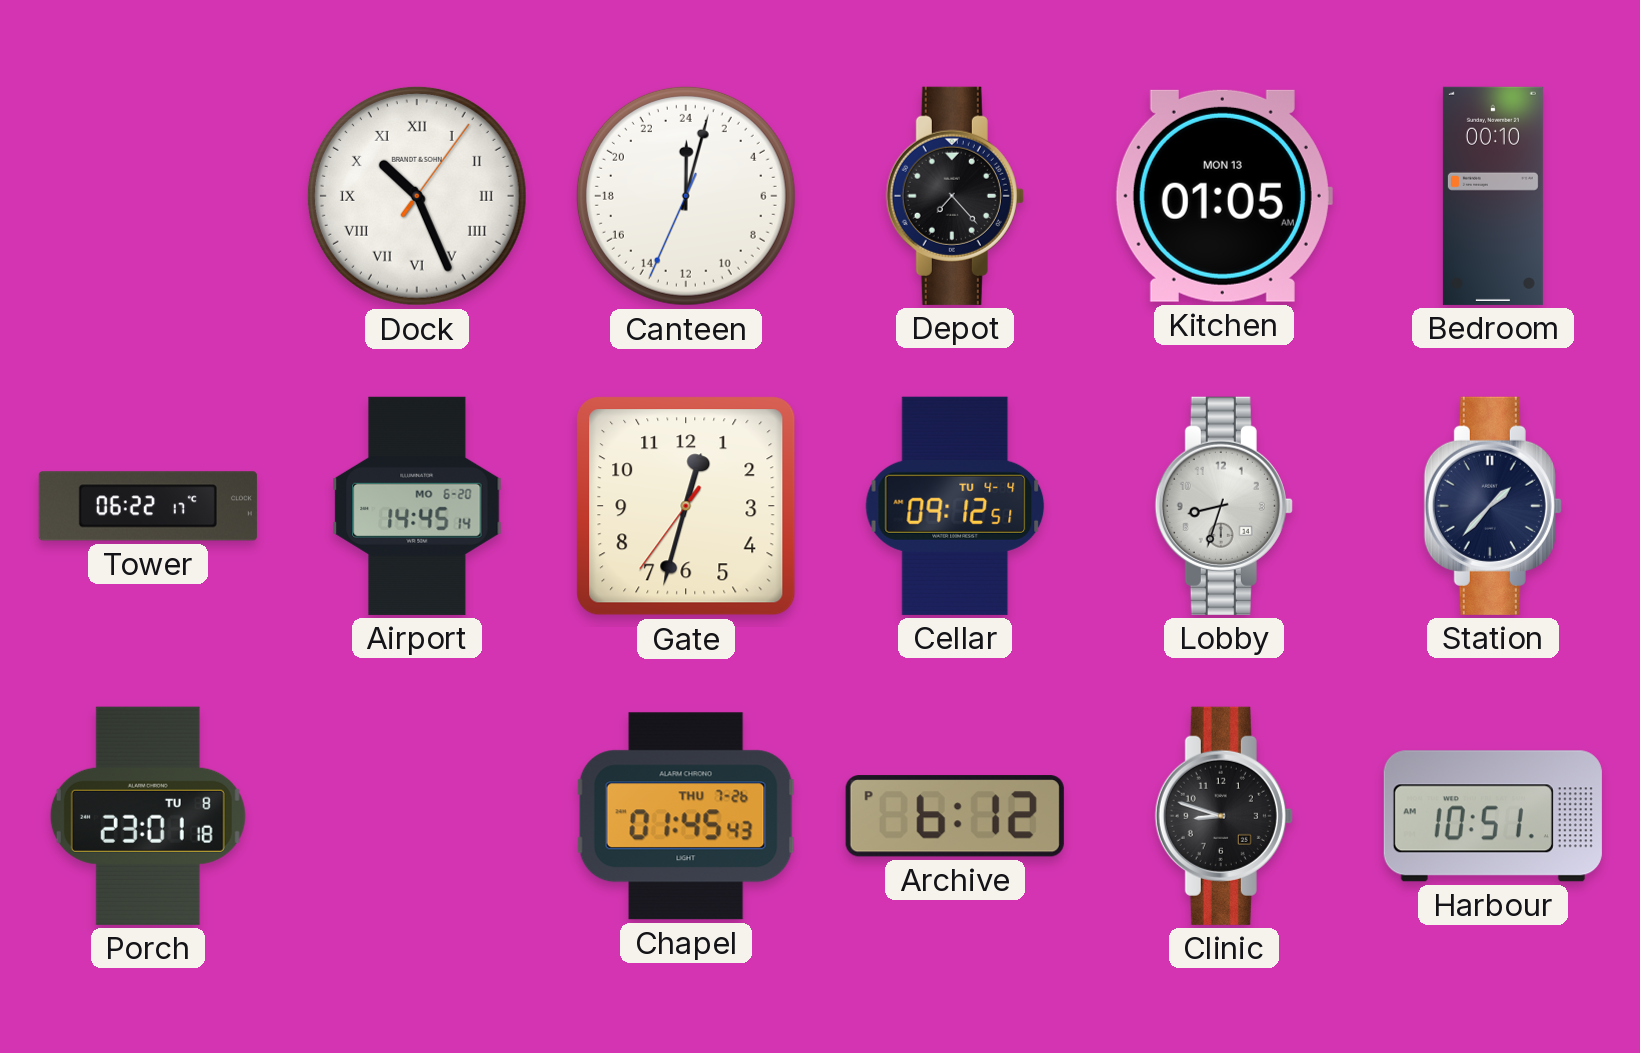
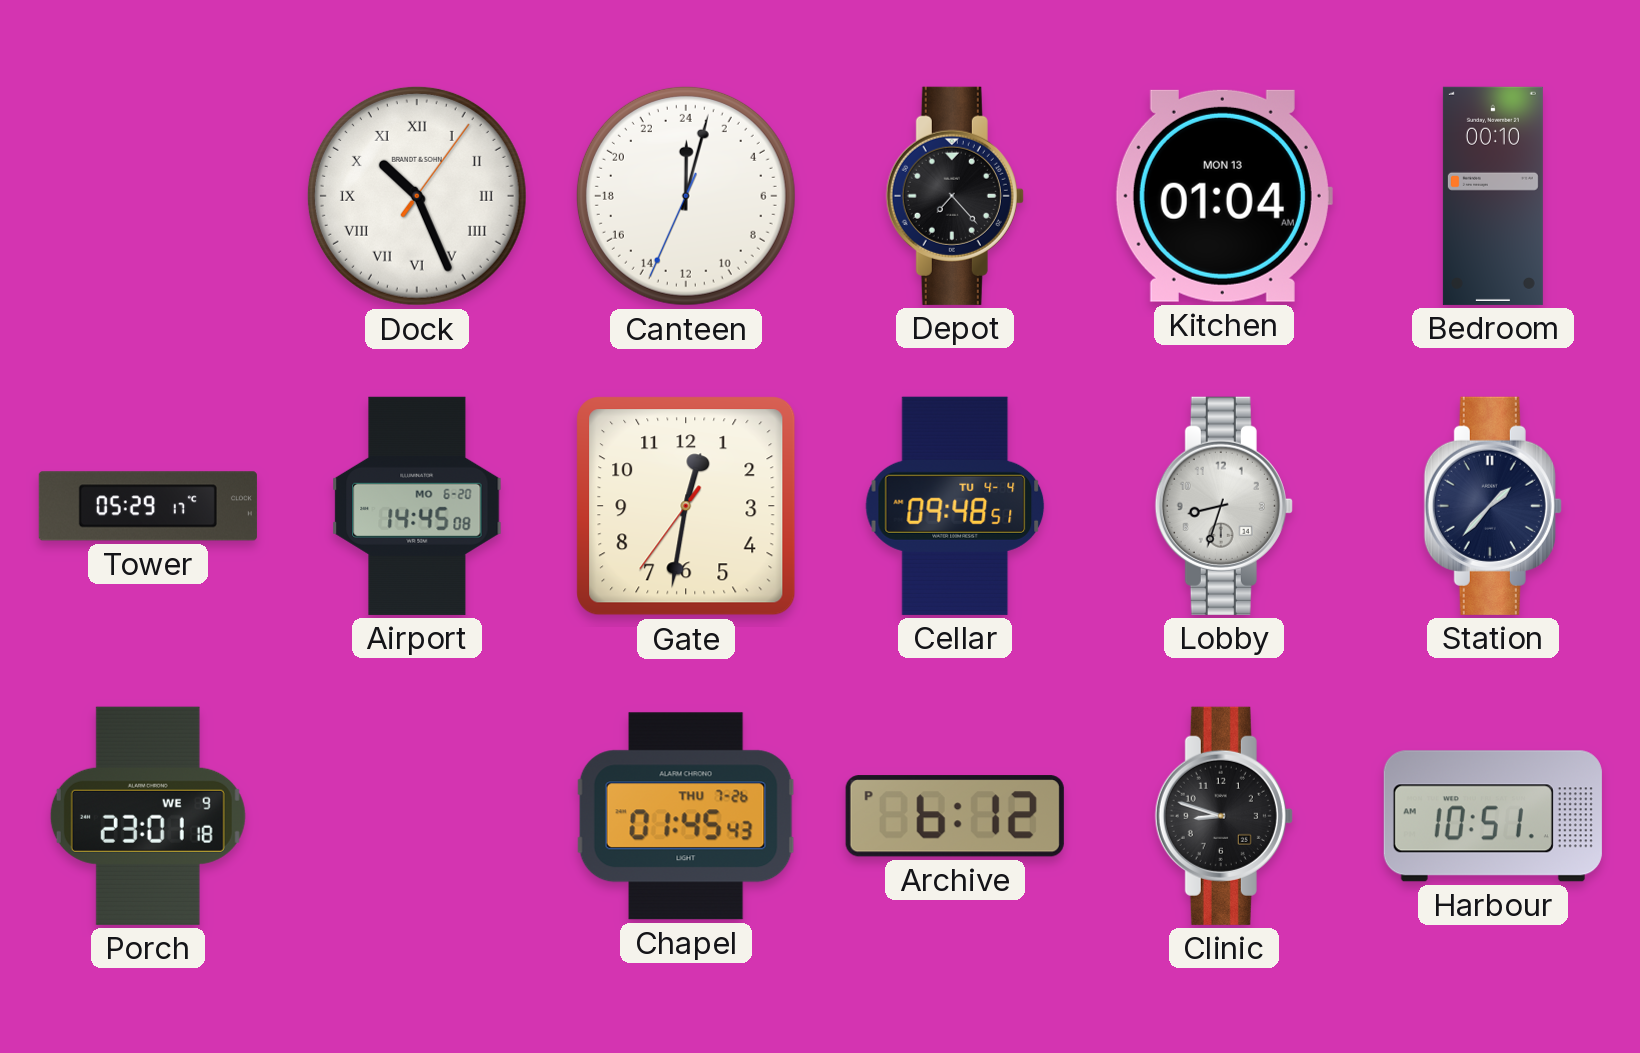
Kitchen: 01:05 -> 01:04
Tower: 06:22 -> 05:29
Airport: 14:45:14 -> 14:45:08
Gate: 12:32 -> 12:31
Cellar: 09:12 -> 09:48
Porch date: TU 8 -> WE 9
